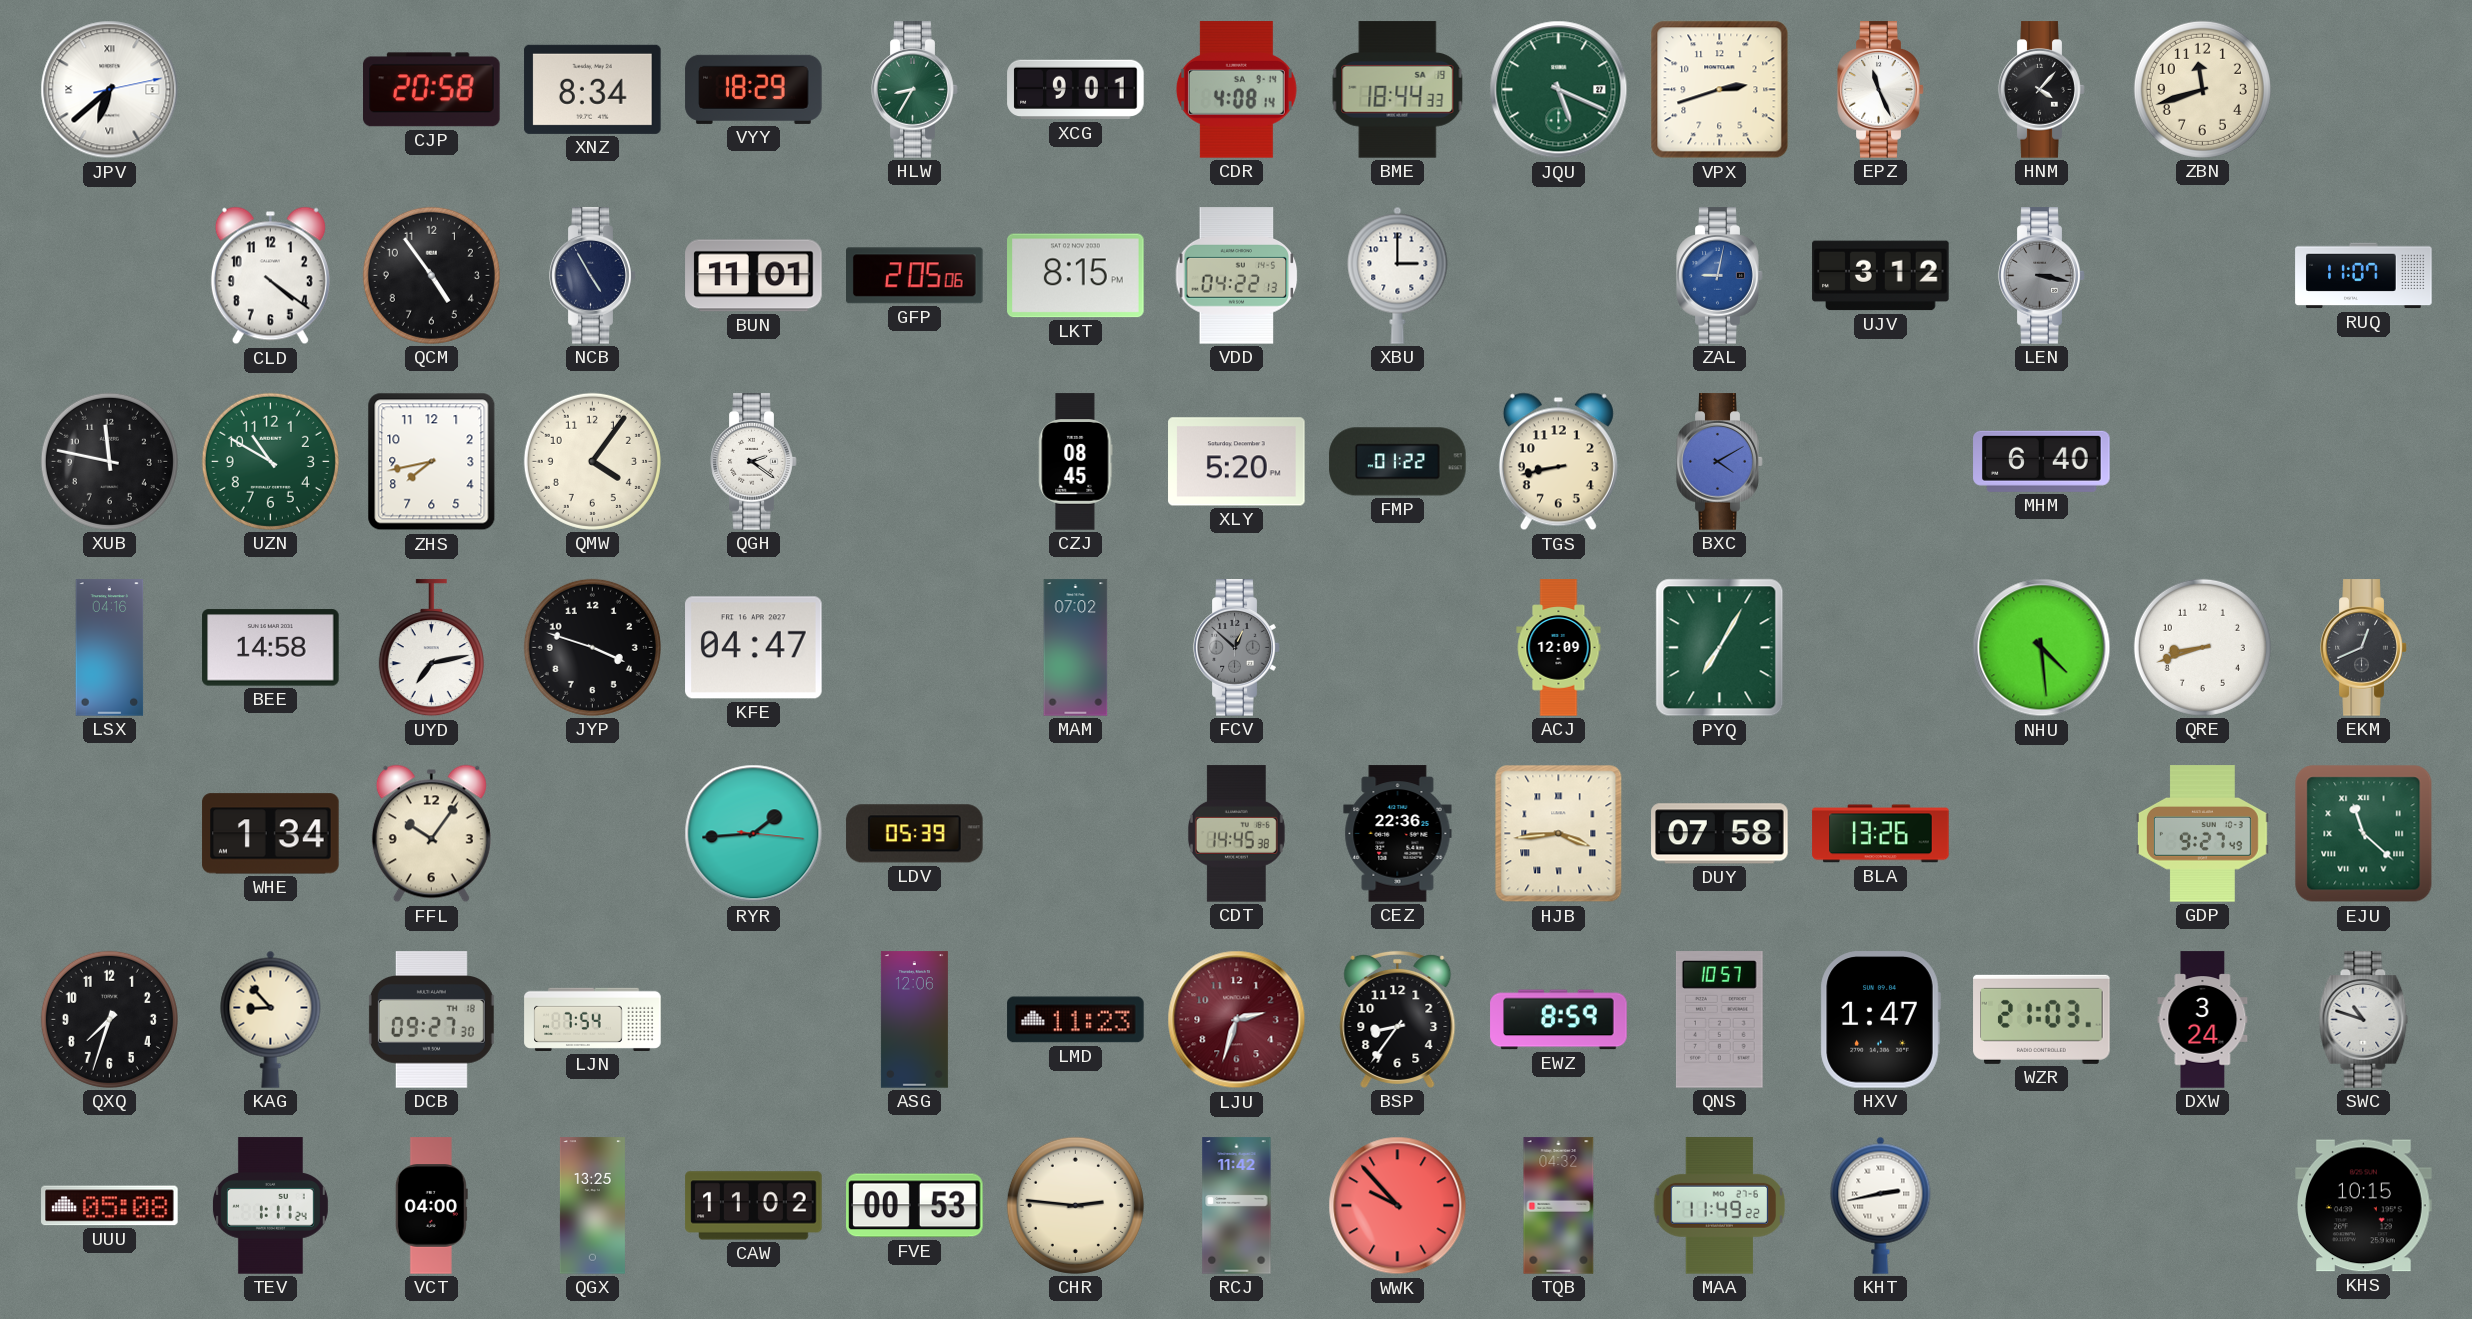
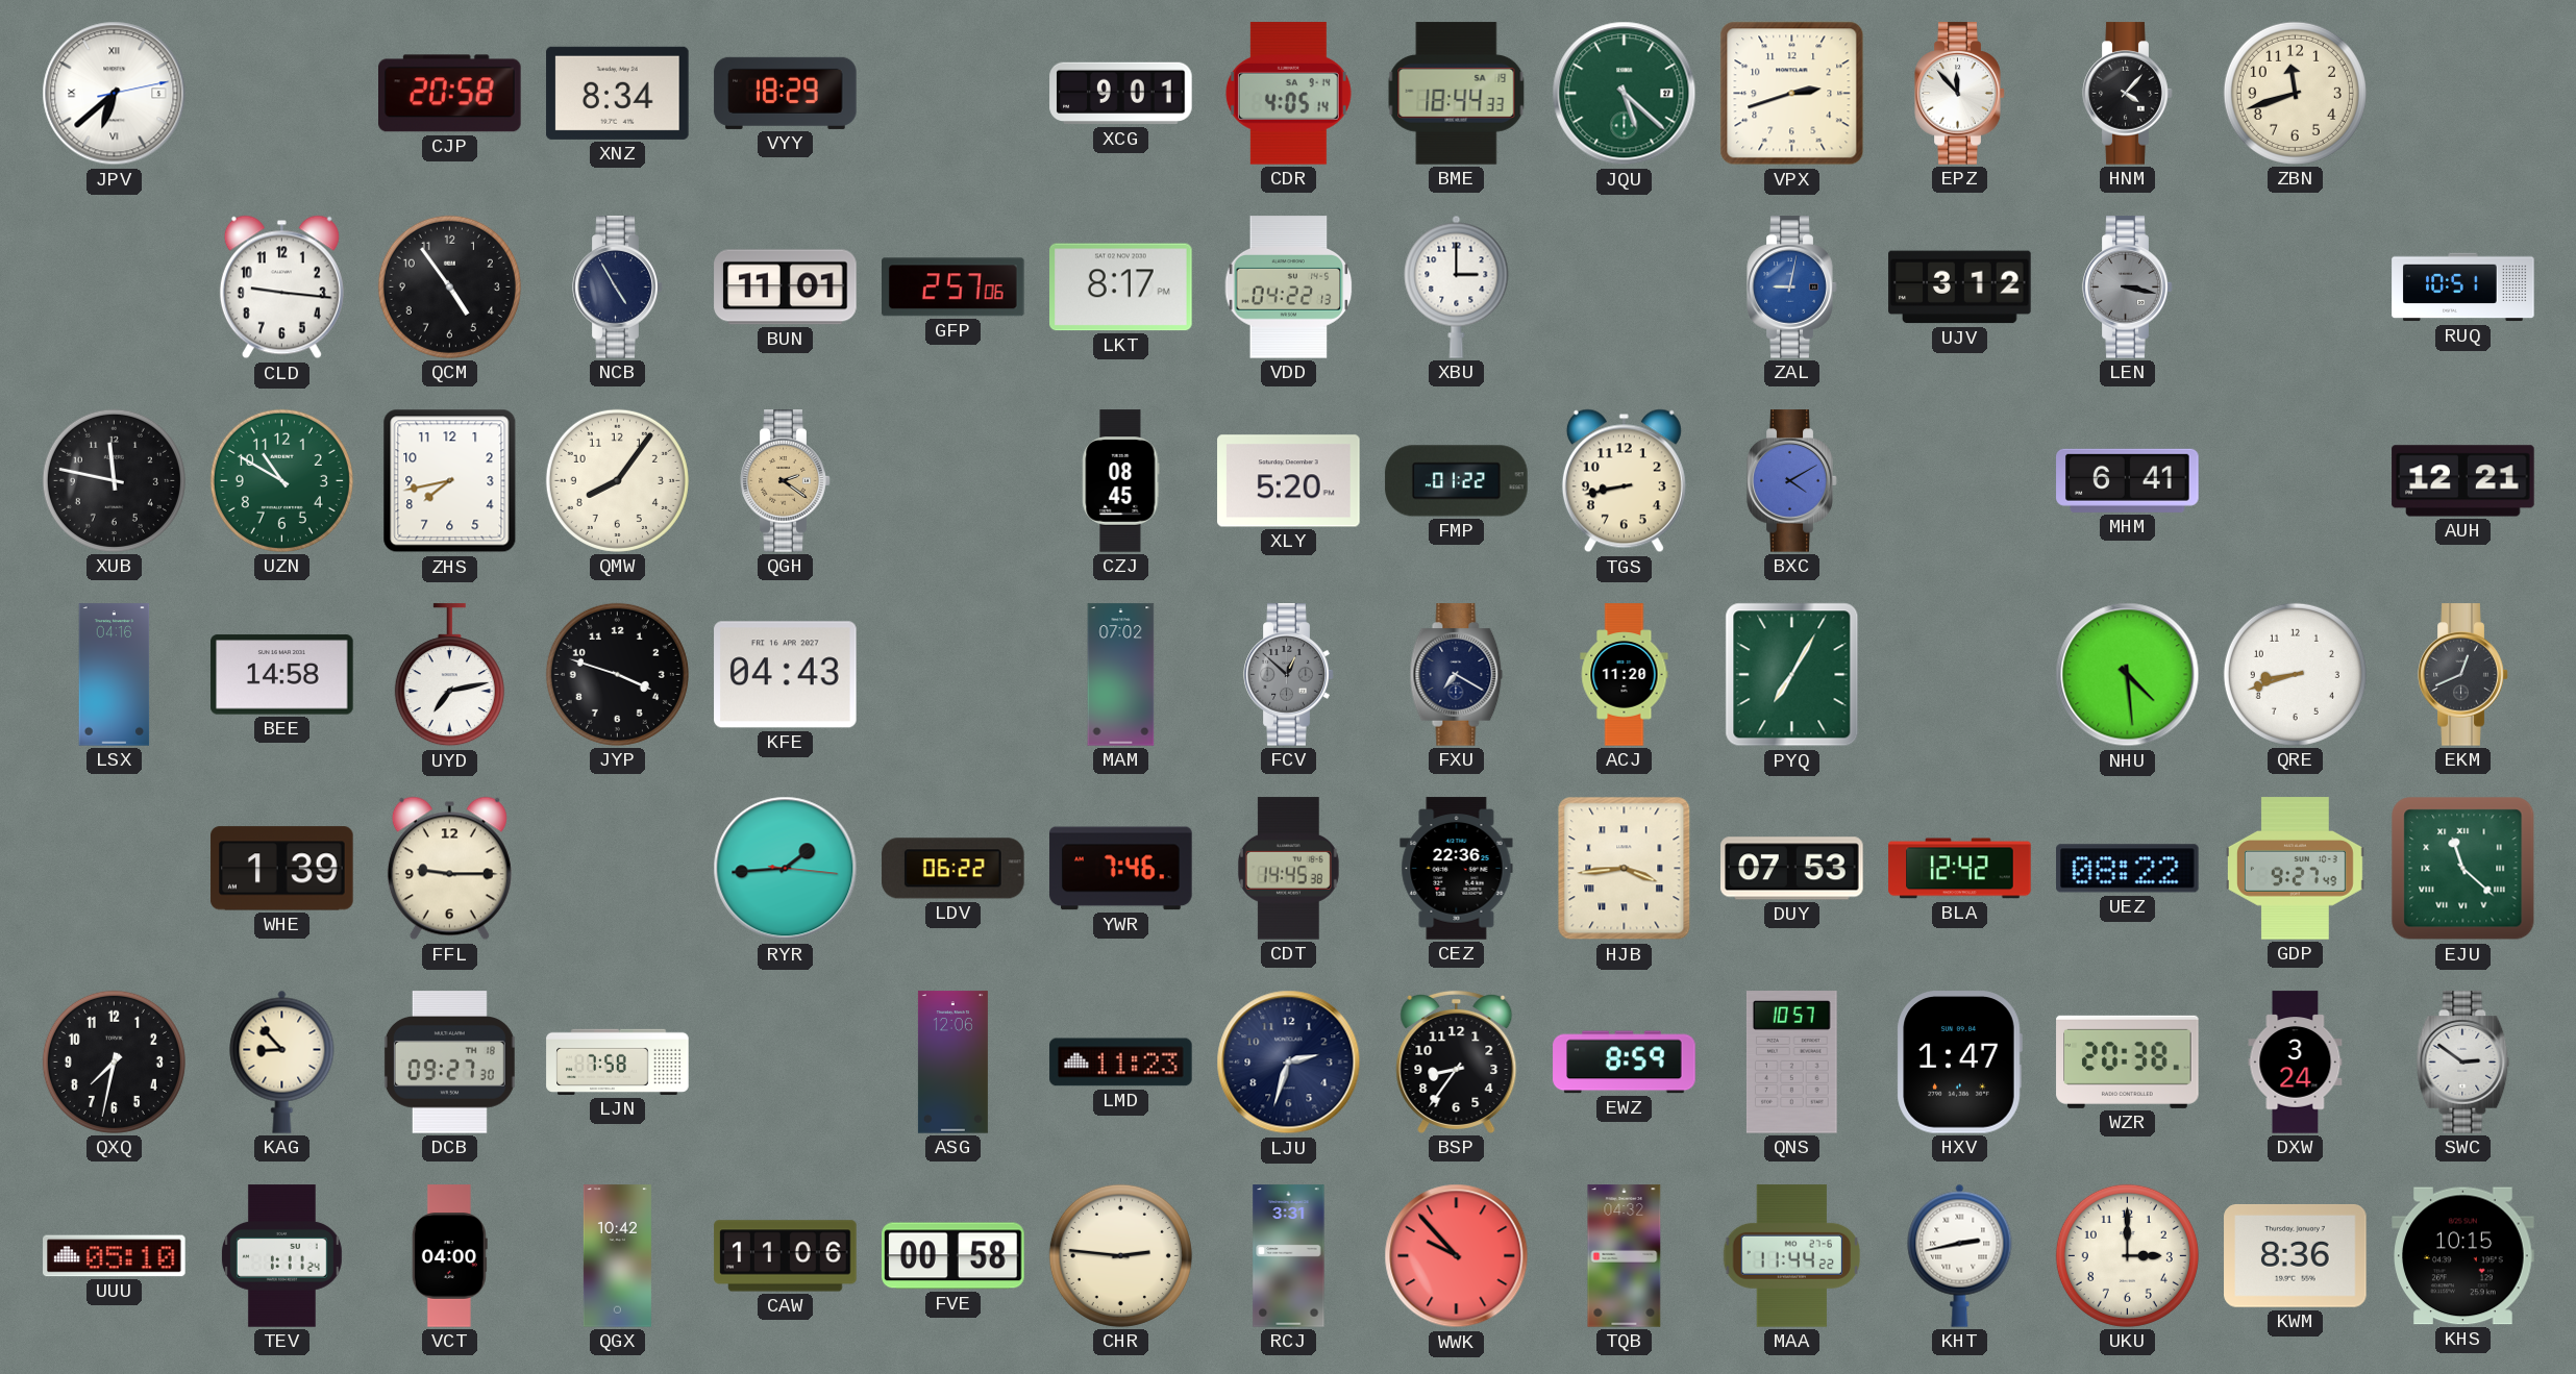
HLW: 8:35 -> none
CDR: 4:08 -> 4:05
JQU: 5:19 -> 5:22
EPZ: 11:26 -> 11:53
CLD: 4:21 -> 9:16
GFP: 2:05 -> 2:57
LKT: 8:15 -> 8:17
RUQ: 11:07 -> 10:51
QMW: 4:06 -> 8:06
QGH dial: white -> champagne
MHM: 6:40 -> 6:41
AUH: none -> 12:21
KFE: 04:47 -> 04:43
FXU: none -> 7:20
ACJ: 12:09 -> 11:20
WHE: 1:34 -> 1:39
FFL: 10:06 -> 9:15
LDV: 05:39 -> 06:22
YWR: none -> 7:46
DUY: 07:58 -> 07:53
BLA: 13:26 -> 12:42
UEZ: none -> 08:22
QXQ: 7:33 -> 7:32
LJN: 7:54 -> 7:58
LJU dial: burgundy -> navy
WZR: 21:03 -> 20:38
SWC: 10:48 -> 2:51
UUU: 05:08 -> 05:10
QGX: 13:25 -> 10:42
CAW: 11:02 -> 11:06
FVE: 00:53 -> 00:58
RCJ: 11:42 -> 3:31
MAA: 11:49 -> 11:44
UKU: none -> 3:00
KWM: none -> 8:36
